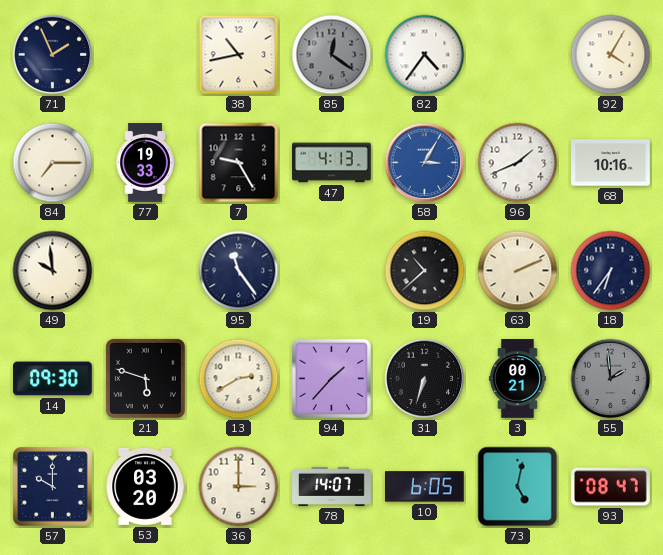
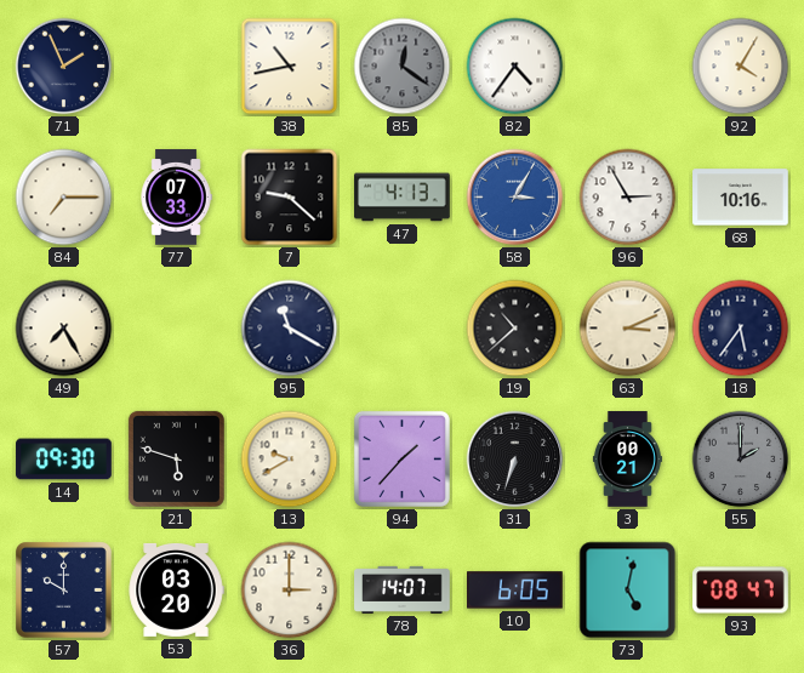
77: 19:33 -> 07:33
7: 9:25 -> 9:22
96: 1:41 -> 2:55
49: 9:59 -> 7:25
95: 11:24 -> 11:20
63: 2:11 -> 3:11
18: 6:36 -> 5:36
13: 2:40 -> 9:40
55: 1:59 -> 2:00
